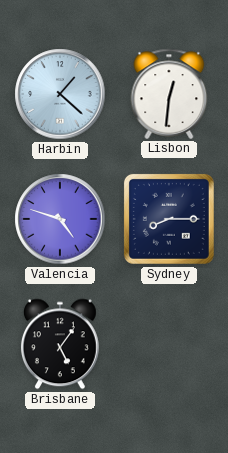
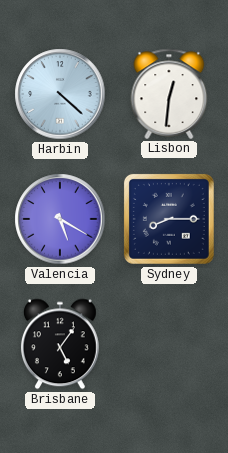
Harbin: 1:22 -> 4:22
Valencia: 4:48 -> 5:20
